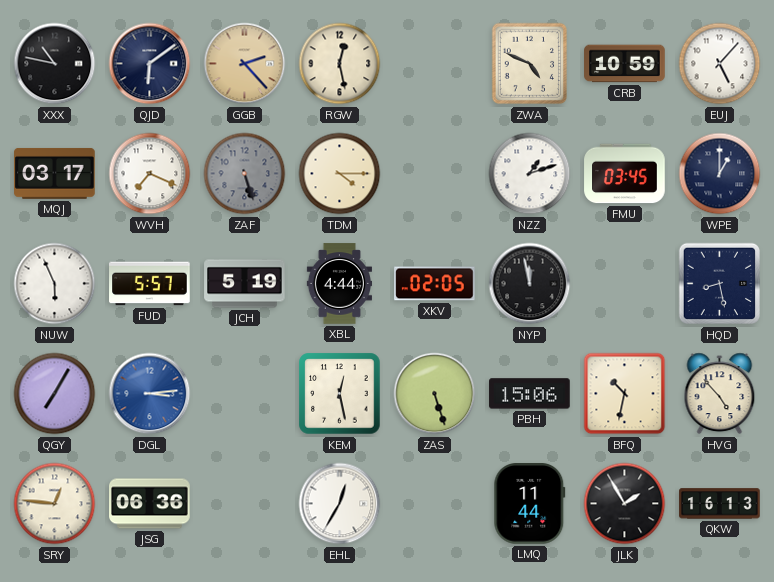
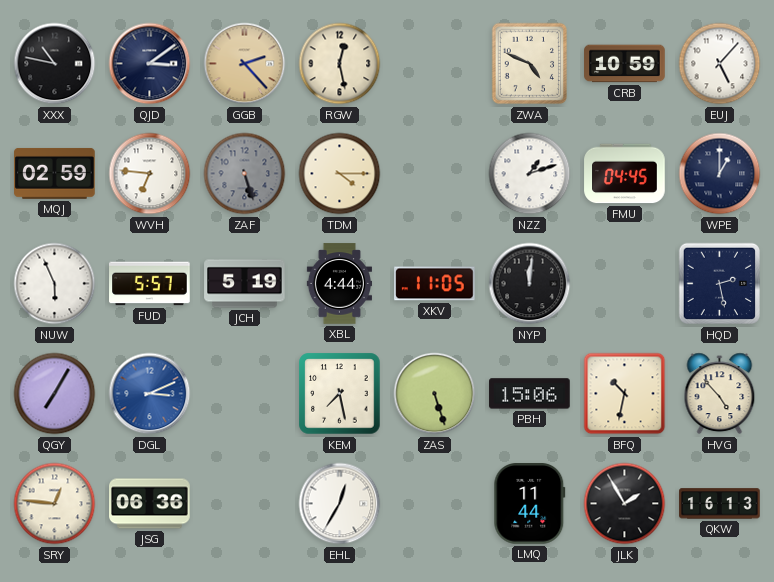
QJD: 6:09 -> 3:09
MQJ: 03:17 -> 02:59
WVH: 7:19 -> 6:46
FMU: 03:45 -> 04:45
XKV: 02:05 -> 11:05
NYP: 11:58 -> 12:01
HQD: 8:28 -> 2:28
DGL: 3:14 -> 3:11
KEM: 12:28 -> 7:28
